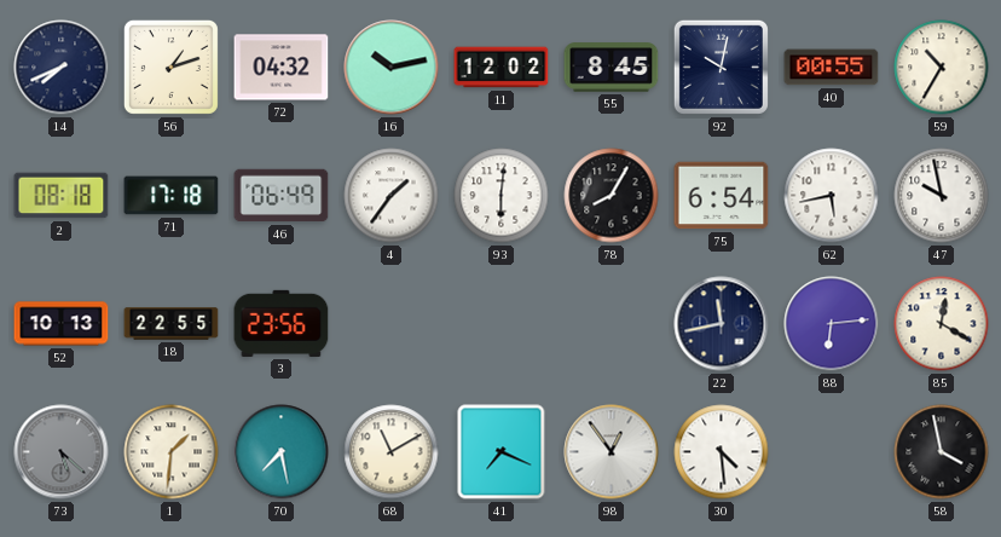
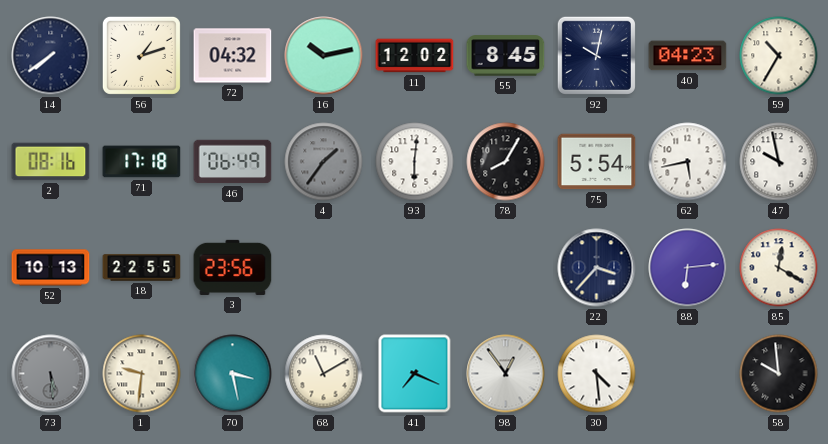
14: 7:41 -> 7:39
40: 00:55 -> 04:23
2: 08:18 -> 08:16
4 dial: white -> grey
75: 6:54 -> 5:54
22: 11:43 -> 3:37
73: 5:22 -> 5:29
1: 1:31 -> 9:31
70: 7:28 -> 3:28
58: 3:58 -> 9:59
